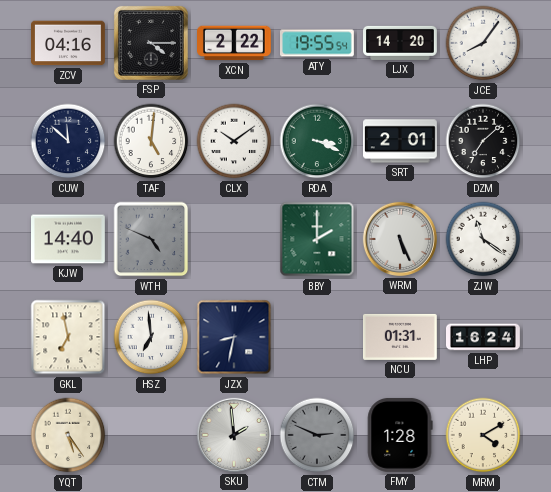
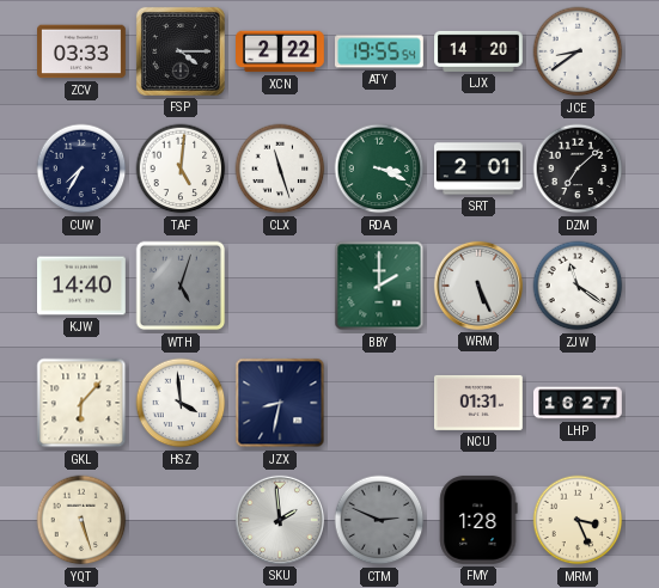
ZCV: 04:16 -> 03:33
JCE: 8:06 -> 8:39
CUW: 11:52 -> 7:35
CLX: 10:09 -> 11:27
WTH: 4:49 -> 5:03
GKL: 6:58 -> 6:07
HSZ: 6:59 -> 3:59
LHP: 16:24 -> 16:27
YQT: 5:24 -> 5:27
MRM: 4:10 -> 3:26
